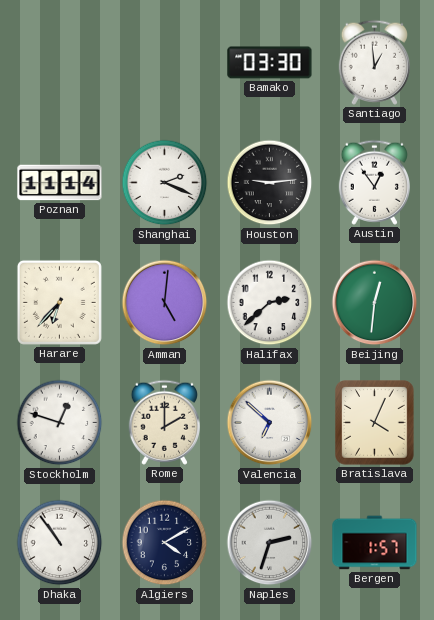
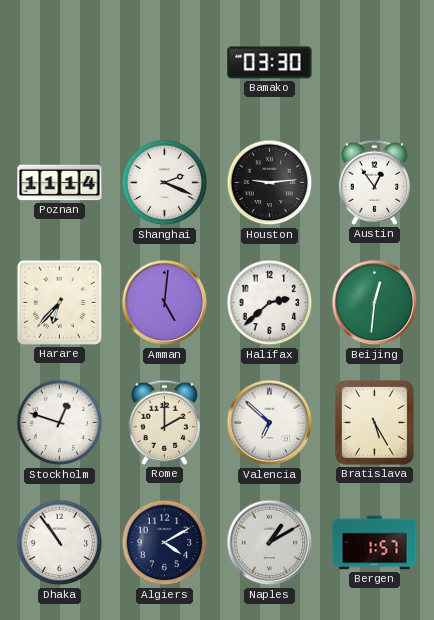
Santiago: 12:59 -> none
Bratislava: 4:04 -> 5:25
Naples: 2:33 -> 1:10
